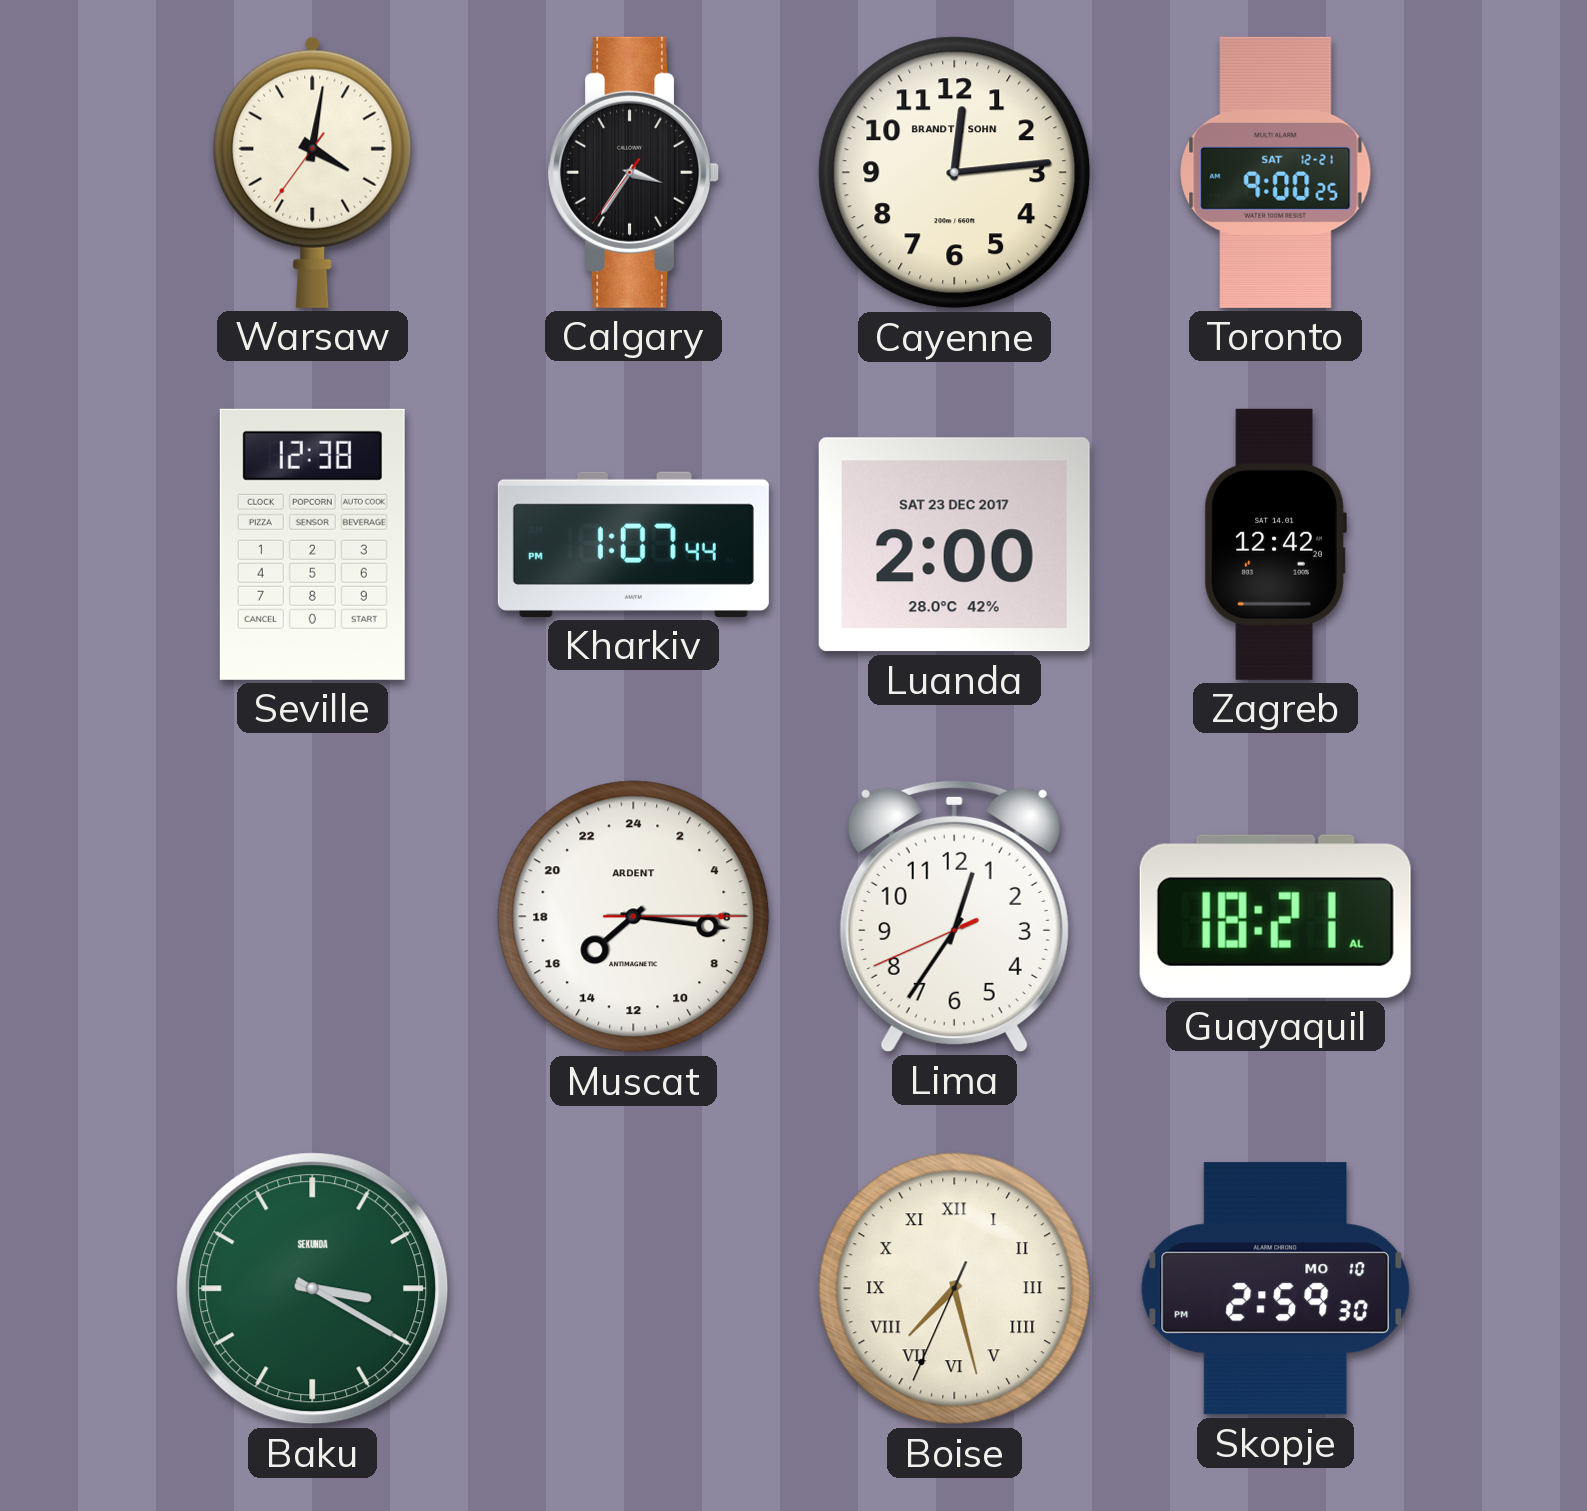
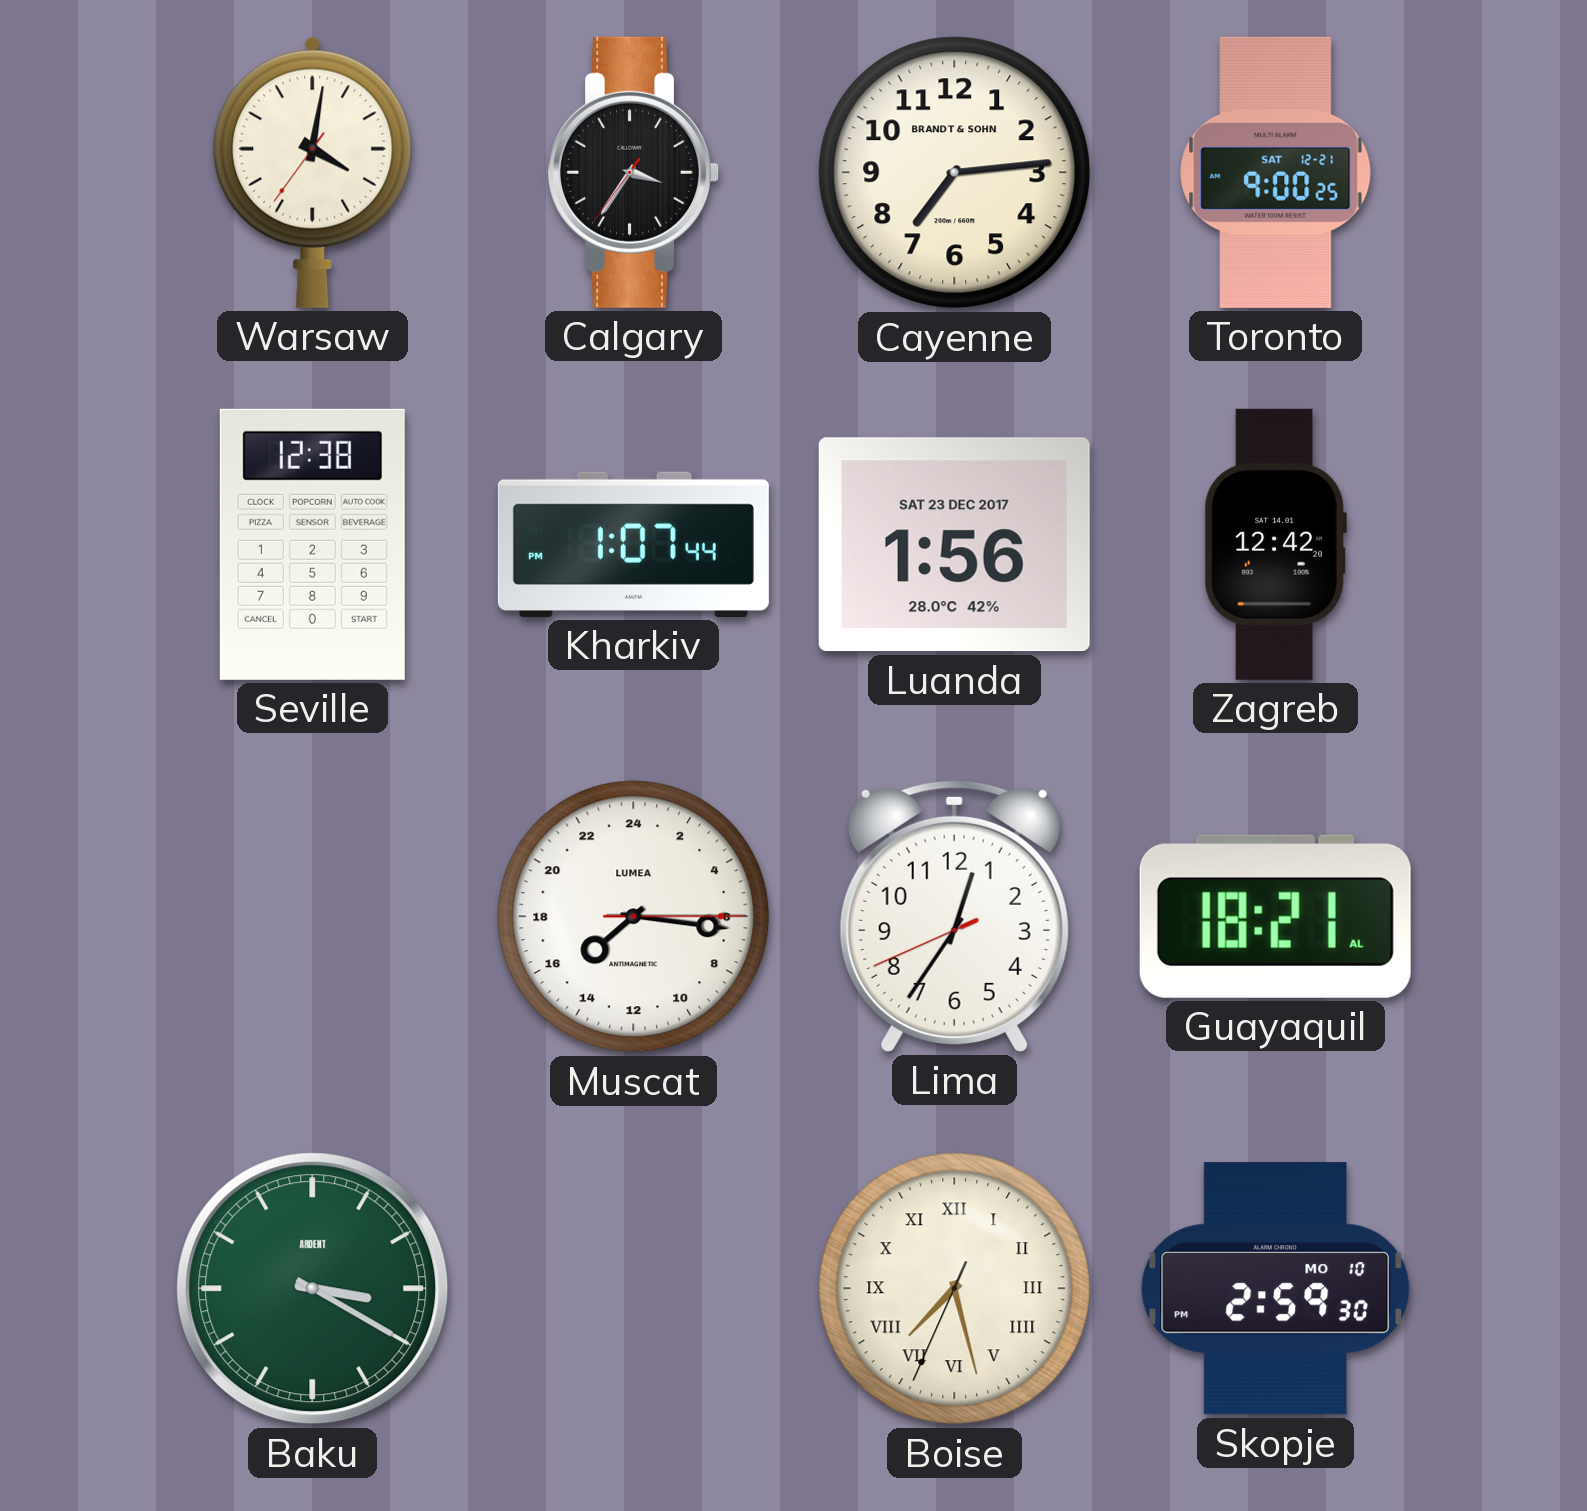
Cayenne: 12:14 -> 7:14
Luanda: 2:00 -> 1:56
Muscat brand: ARDENT -> LUMEA
Baku brand: SEKUNDA -> ARDENT
